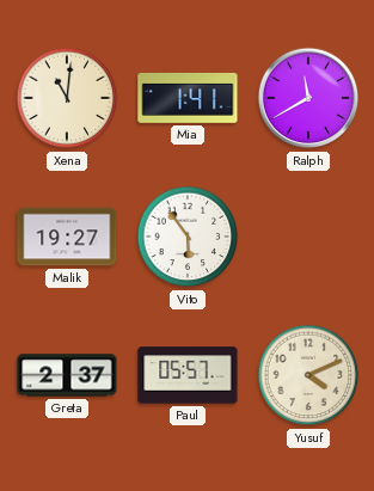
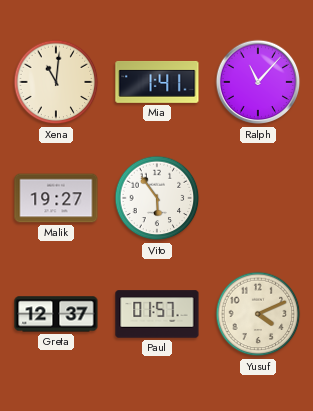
Ralph: 11:40 -> 11:07
Greta: 2:37 -> 12:37
Paul: 05:57 -> 01:57
